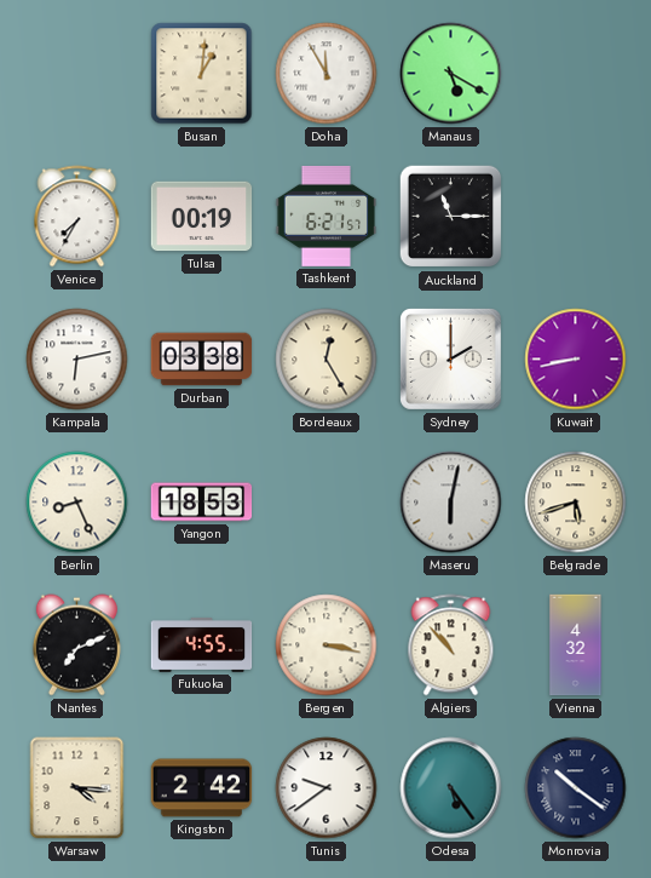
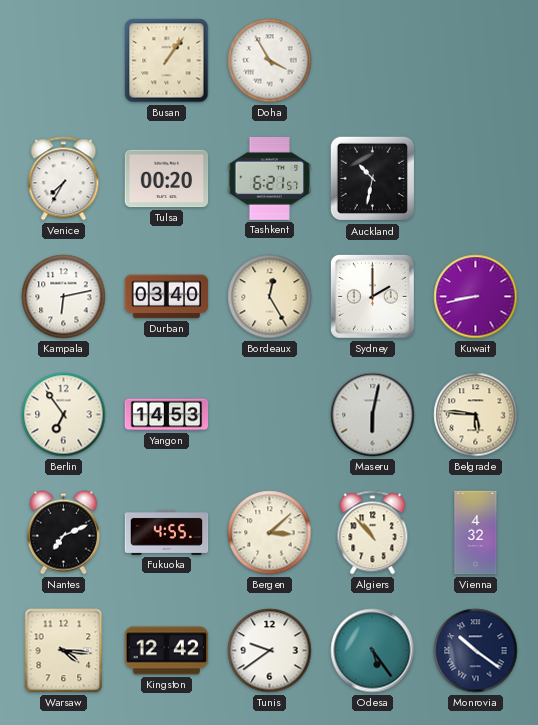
Busan: 1:01 -> 1:06
Doha: 11:55 -> 3:55
Manaus: 5:20 -> none
Tulsa: 00:19 -> 00:20
Auckland: 11:15 -> 10:32
Durban: 03:38 -> 03:40
Berlin: 8:26 -> 6:54
Yangon: 18:53 -> 14:53
Belgrade: 5:42 -> 5:46
Bergen: 3:17 -> 3:08
Kingston: 2:42 -> 12:42
